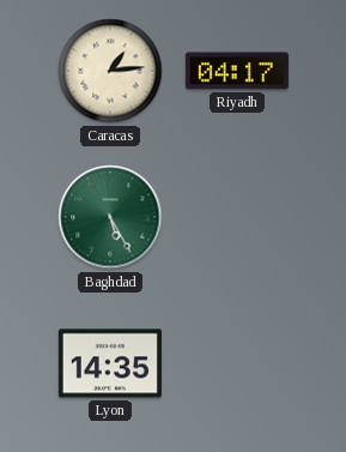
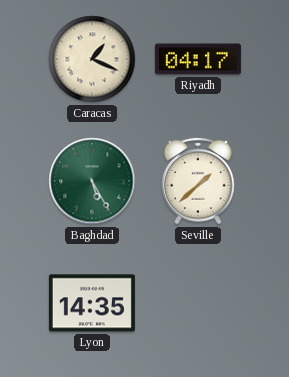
Caracas: 1:14 -> 1:19
Seville: none -> 1:38
